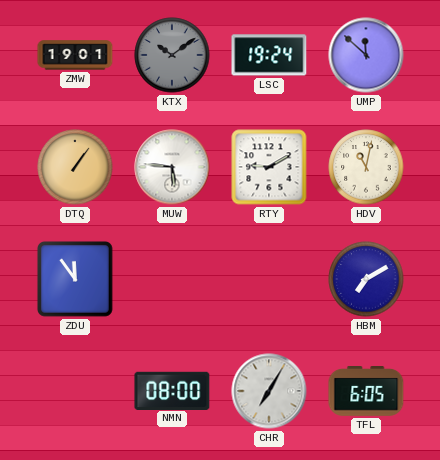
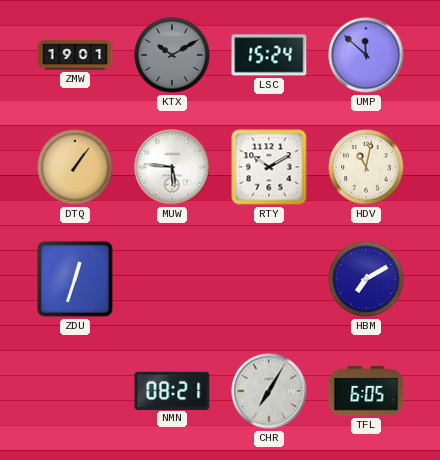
KTX: 10:09 -> 10:10
LSC: 19:24 -> 15:24
RTY: 9:10 -> 10:10
ZDU: 11:54 -> 12:33
NMN: 08:00 -> 08:21
